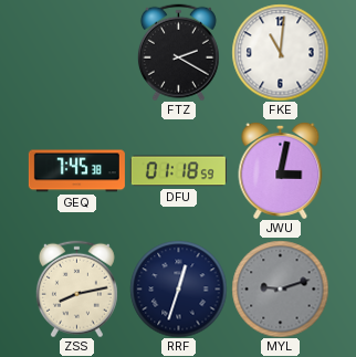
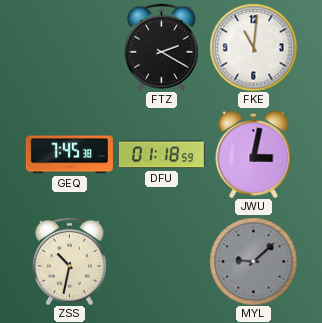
ZSS: 8:13 -> 10:32
RRF: 12:33 -> none
MYL: 9:12 -> 9:08
